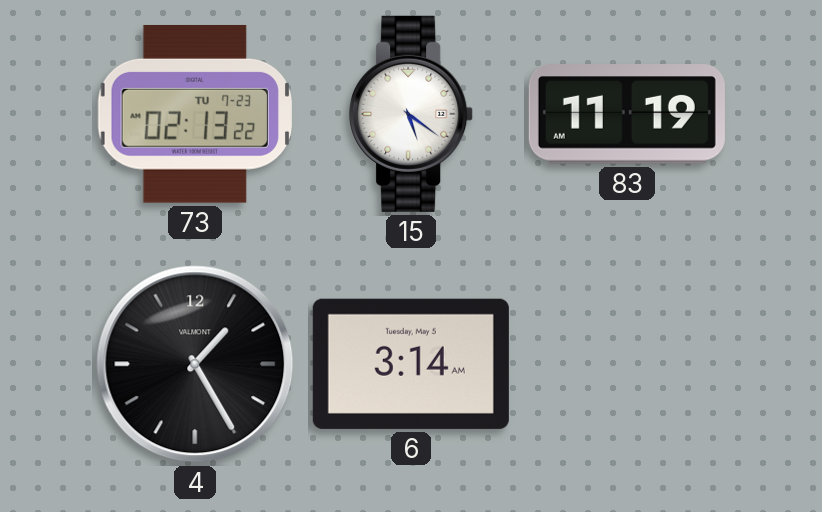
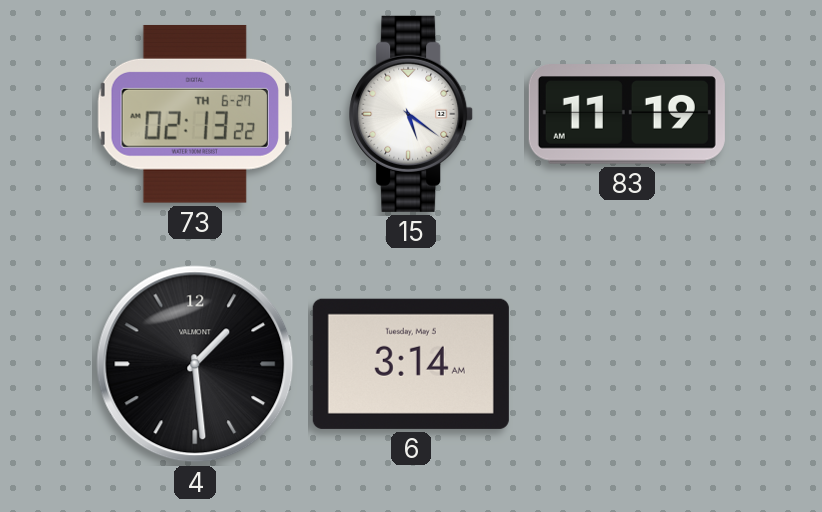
73 date: TU 7-23 -> TH 6-27
4: 1:25 -> 1:29
